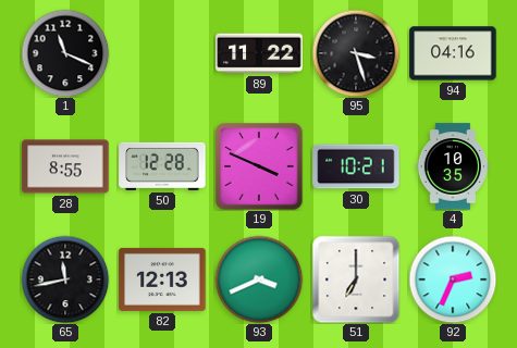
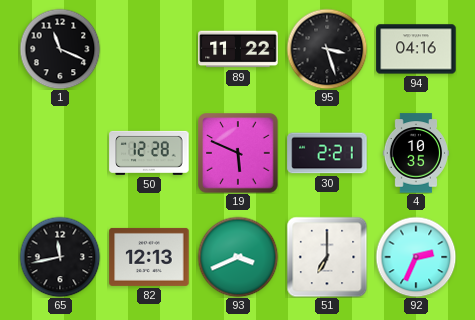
28: 8:55 -> none
19: 3:49 -> 5:49
30: 10:21 -> 2:21
